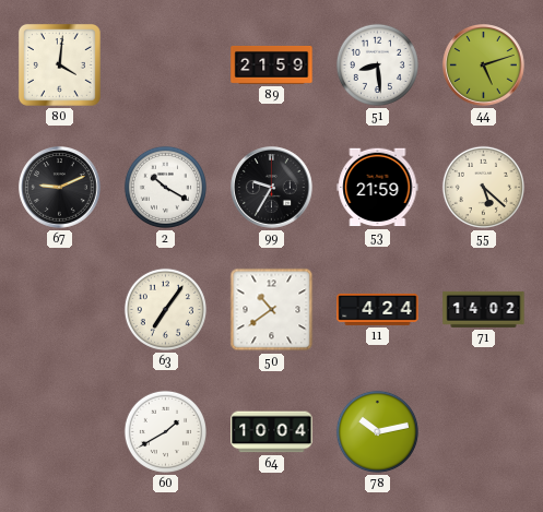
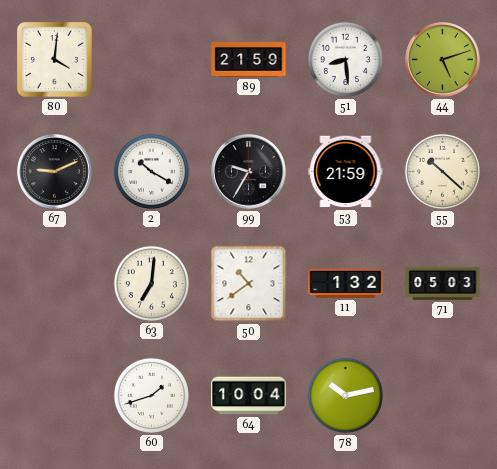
55: 5:22 -> 10:22
63: 7:06 -> 7:01
11: 4:24 -> 1:32
71: 14:02 -> 05:03
60: 1:40 -> 1:42
